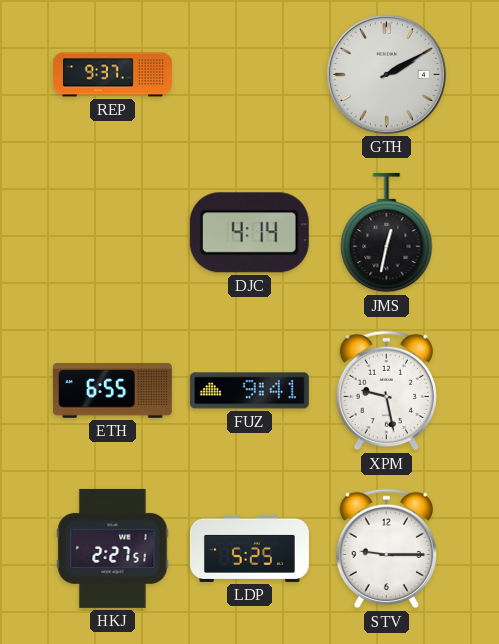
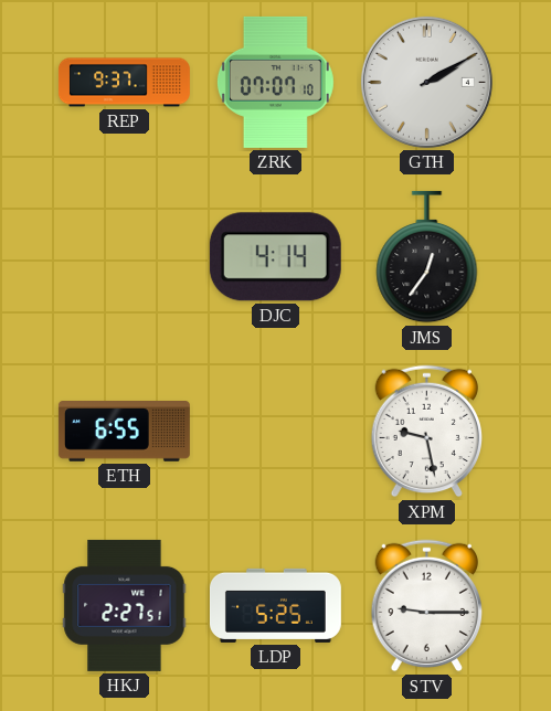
ZRK: none -> 07:07
JMS: 12:32 -> 12:36
FUZ: 9:41 -> none
